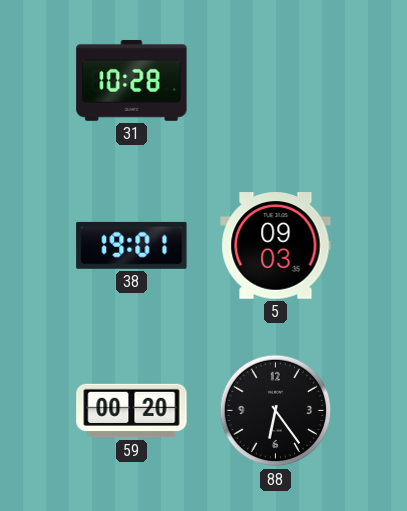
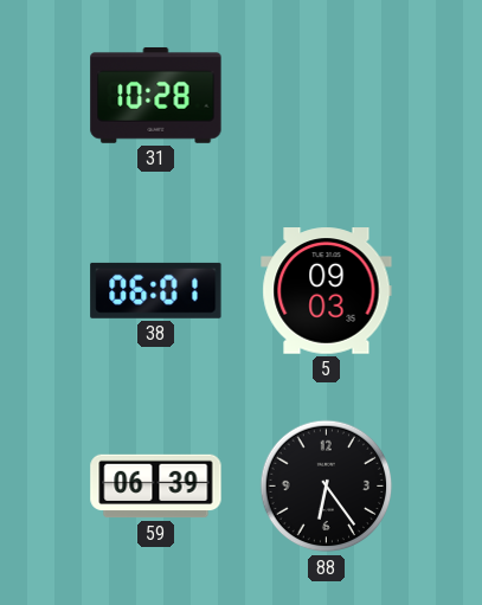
38: 19:01 -> 06:01
59: 00:20 -> 06:39
